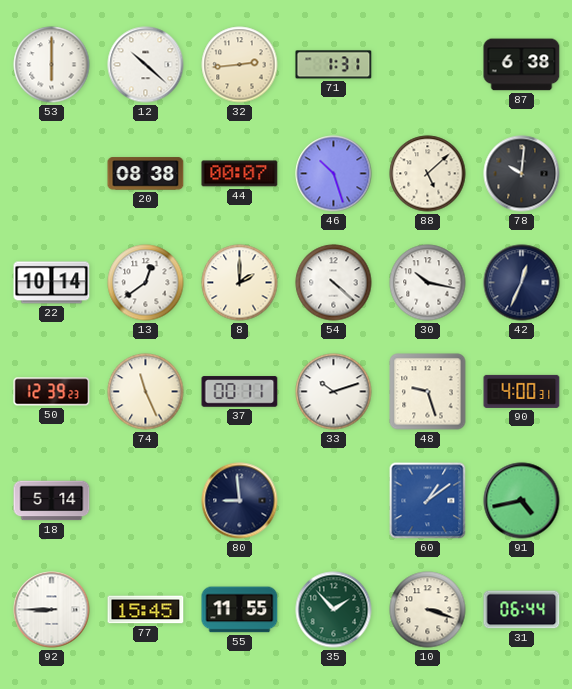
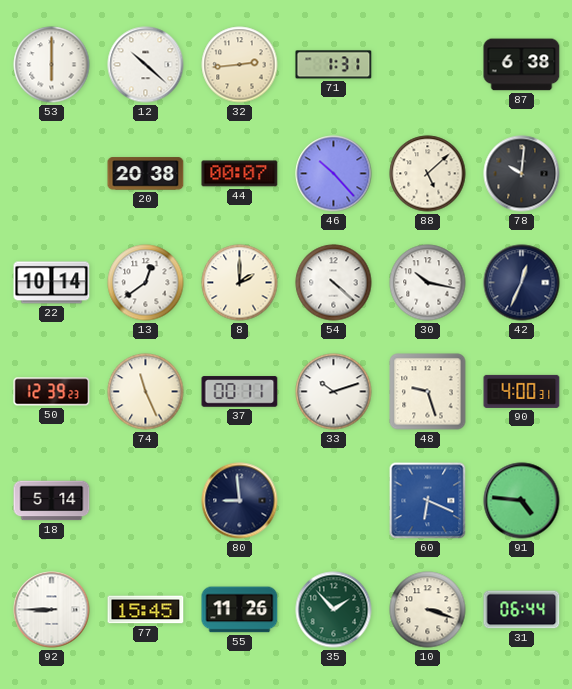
20: 08:38 -> 20:38
46: 10:27 -> 10:23
60: 1:09 -> 6:19
91: 4:43 -> 4:46
55: 11:55 -> 11:26
